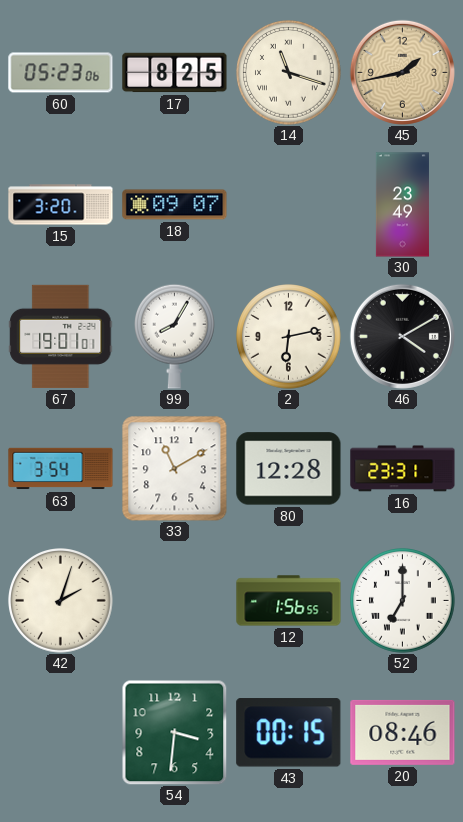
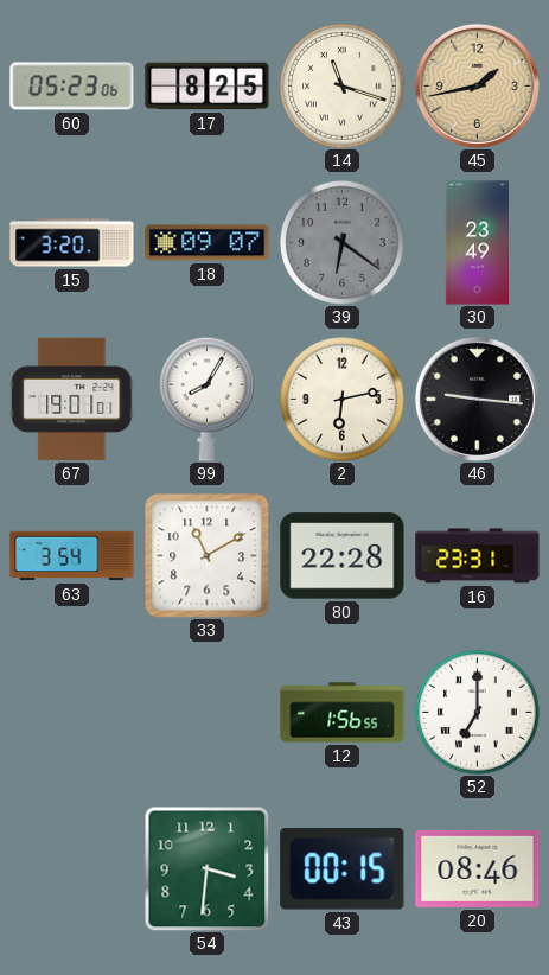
39: none -> 6:21
46: 4:10 -> 9:16
80: 12:28 -> 22:28
42: 2:03 -> none
